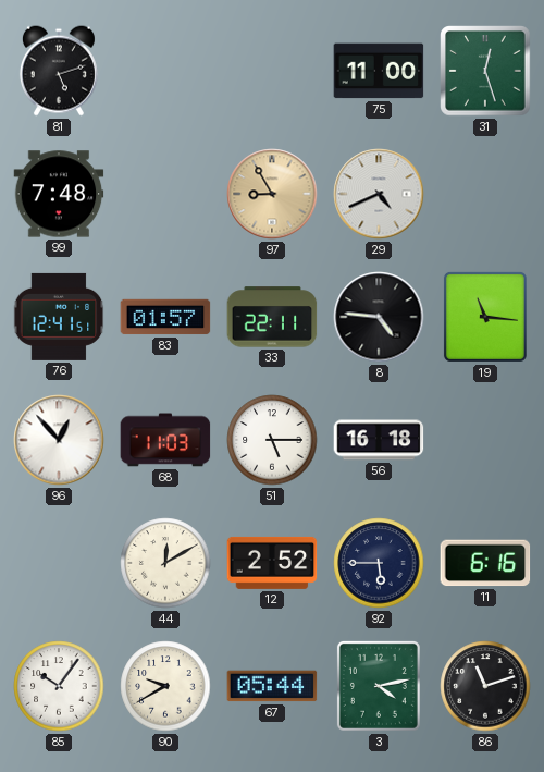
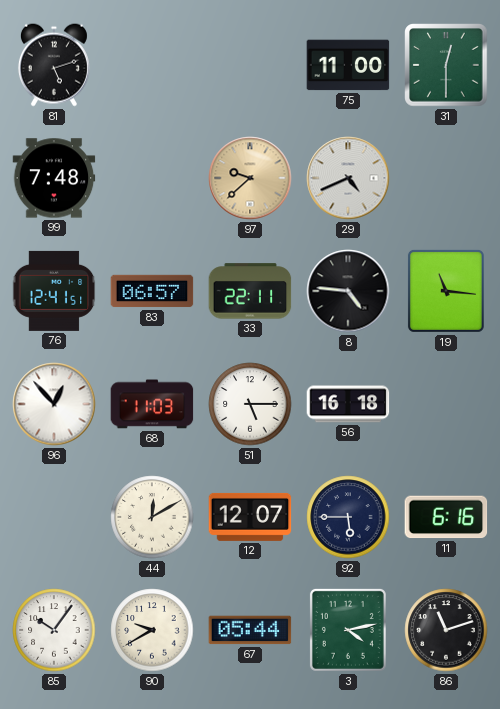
31: 12:27 -> 12:30
97: 8:55 -> 9:38
83: 01:57 -> 06:57
12: 2:52 -> 12:07
